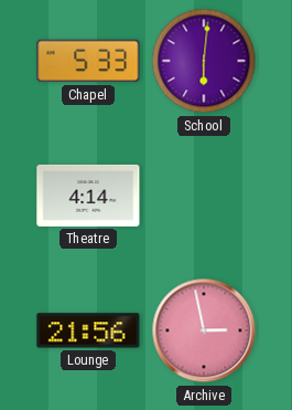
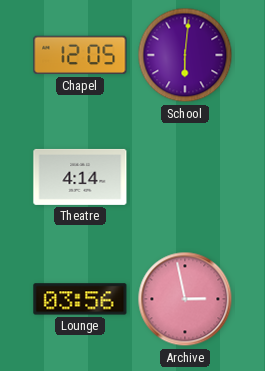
Chapel: 5:33 -> 12:05
Lounge: 21:56 -> 03:56
